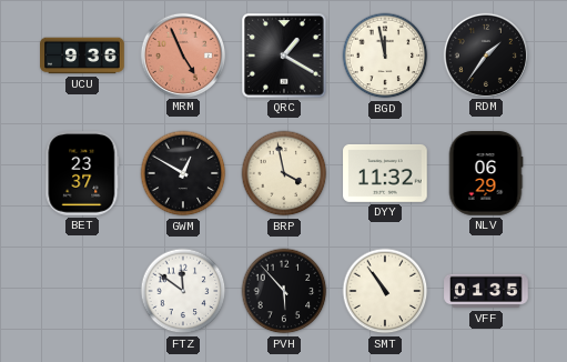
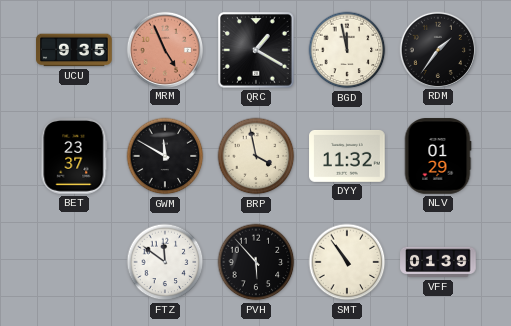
UCU: 9:36 -> 9:35
GWM: 12:50 -> 11:50
NLV: 06:29 -> 01:29
VFF: 01:35 -> 01:39
